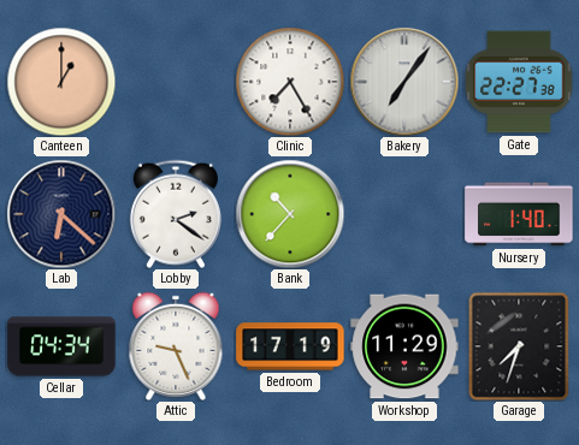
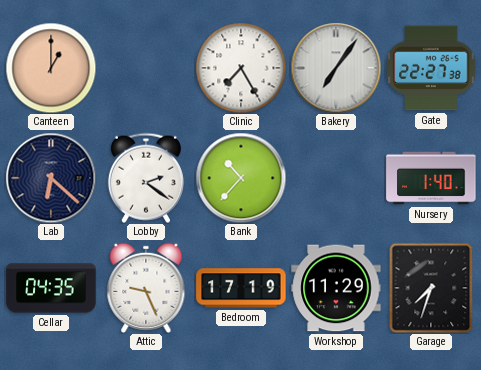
Cellar: 04:34 -> 04:35
